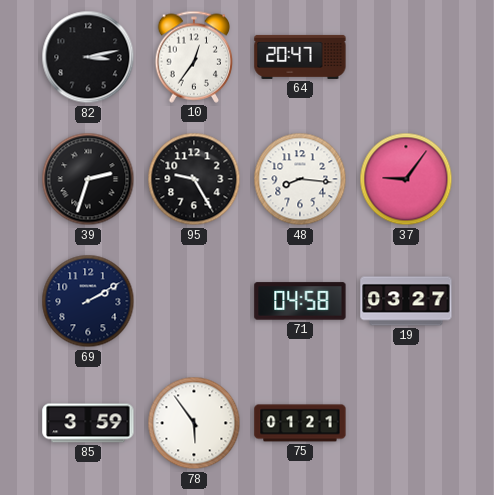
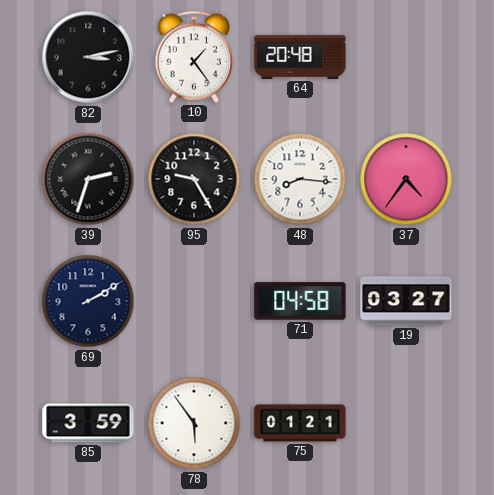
10: 12:36 -> 1:24
64: 20:47 -> 20:48
37: 9:06 -> 4:36
